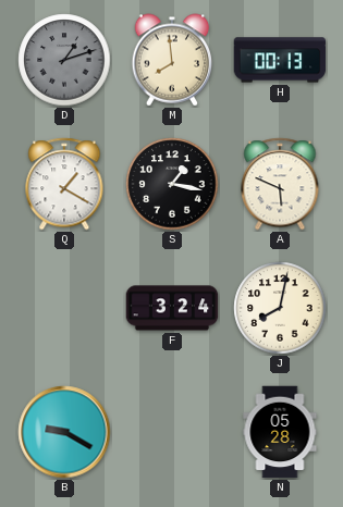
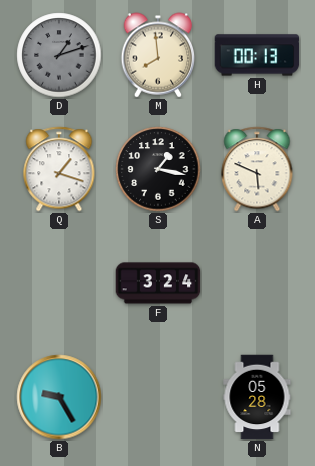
Q: 1:20 -> 1:18
J: 8:02 -> none
B: 9:20 -> 9:25
